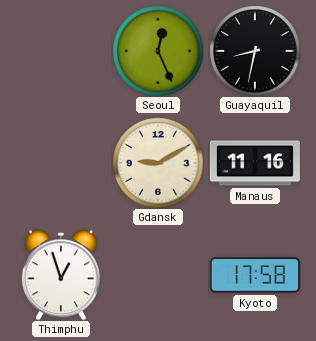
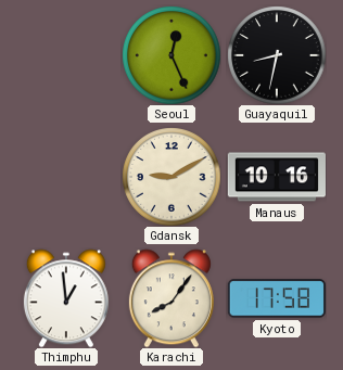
Manaus: 11:16 -> 10:16
Thimphu: 12:57 -> 12:59
Karachi: none -> 8:06
